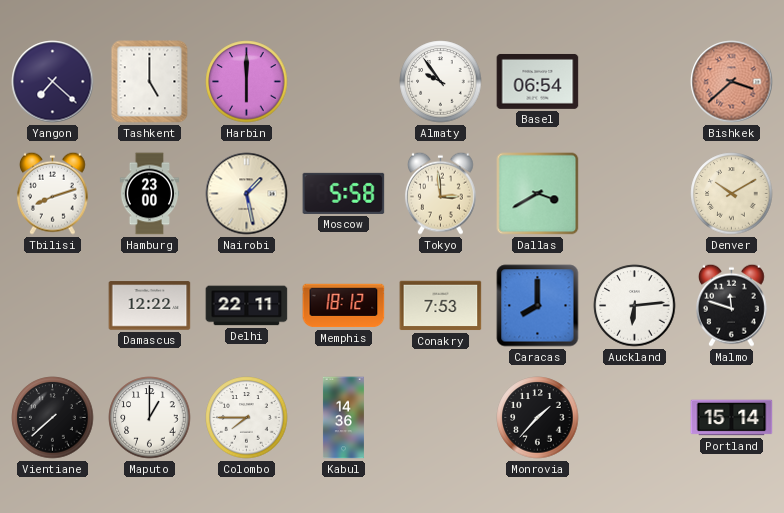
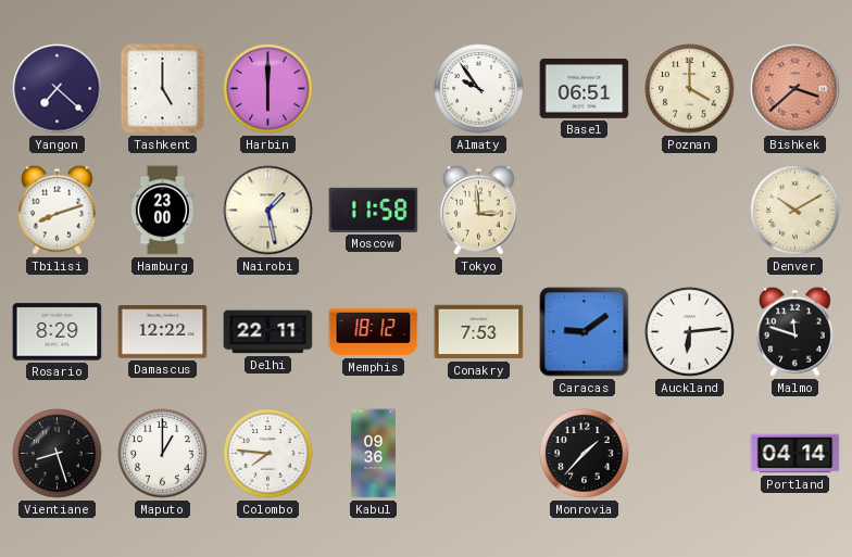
Basel: 06:54 -> 06:51
Poznan: none -> 4:00
Moscow: 5:58 -> 11:58
Dallas: 3:40 -> none
Rosario: none -> 8:29
Caracas: 8:00 -> 9:09
Vientiane: 7:38 -> 8:27
Colombo: 7:45 -> 7:46
Kabul: 14:36 -> 09:36
Portland: 15:14 -> 04:14
